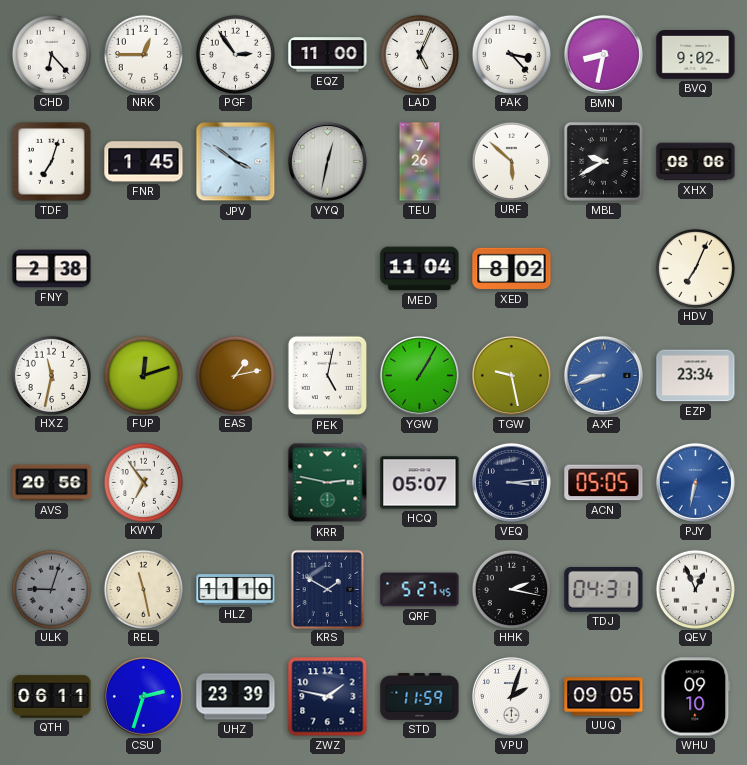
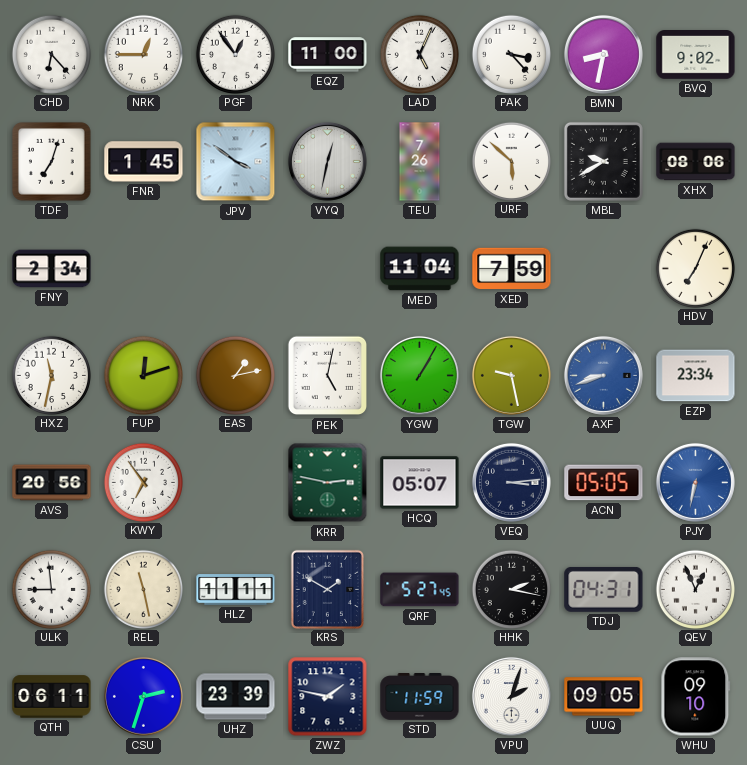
PGF: 2:54 -> 12:54
FNY: 2:38 -> 2:34
XED: 8:02 -> 7:59
ULK: 9:03 -> 8:59
ULK dial: grey -> white
HLZ: 11:10 -> 11:11
